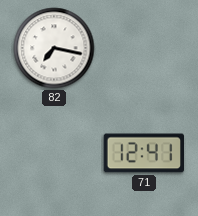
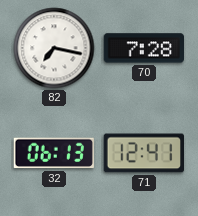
70: none -> 7:28
32: none -> 06:13
